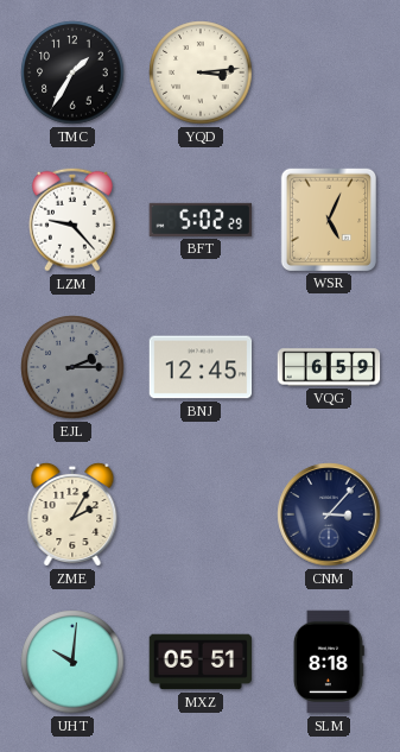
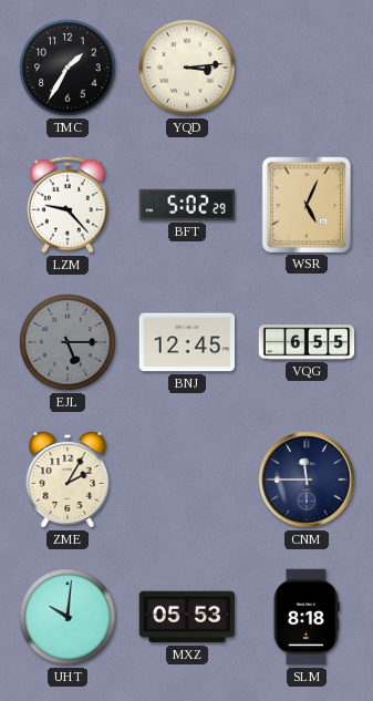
EJL: 2:15 -> 5:15
VQG: 6:59 -> 6:55
CNM: 3:07 -> 11:45
MXZ: 05:51 -> 05:53
